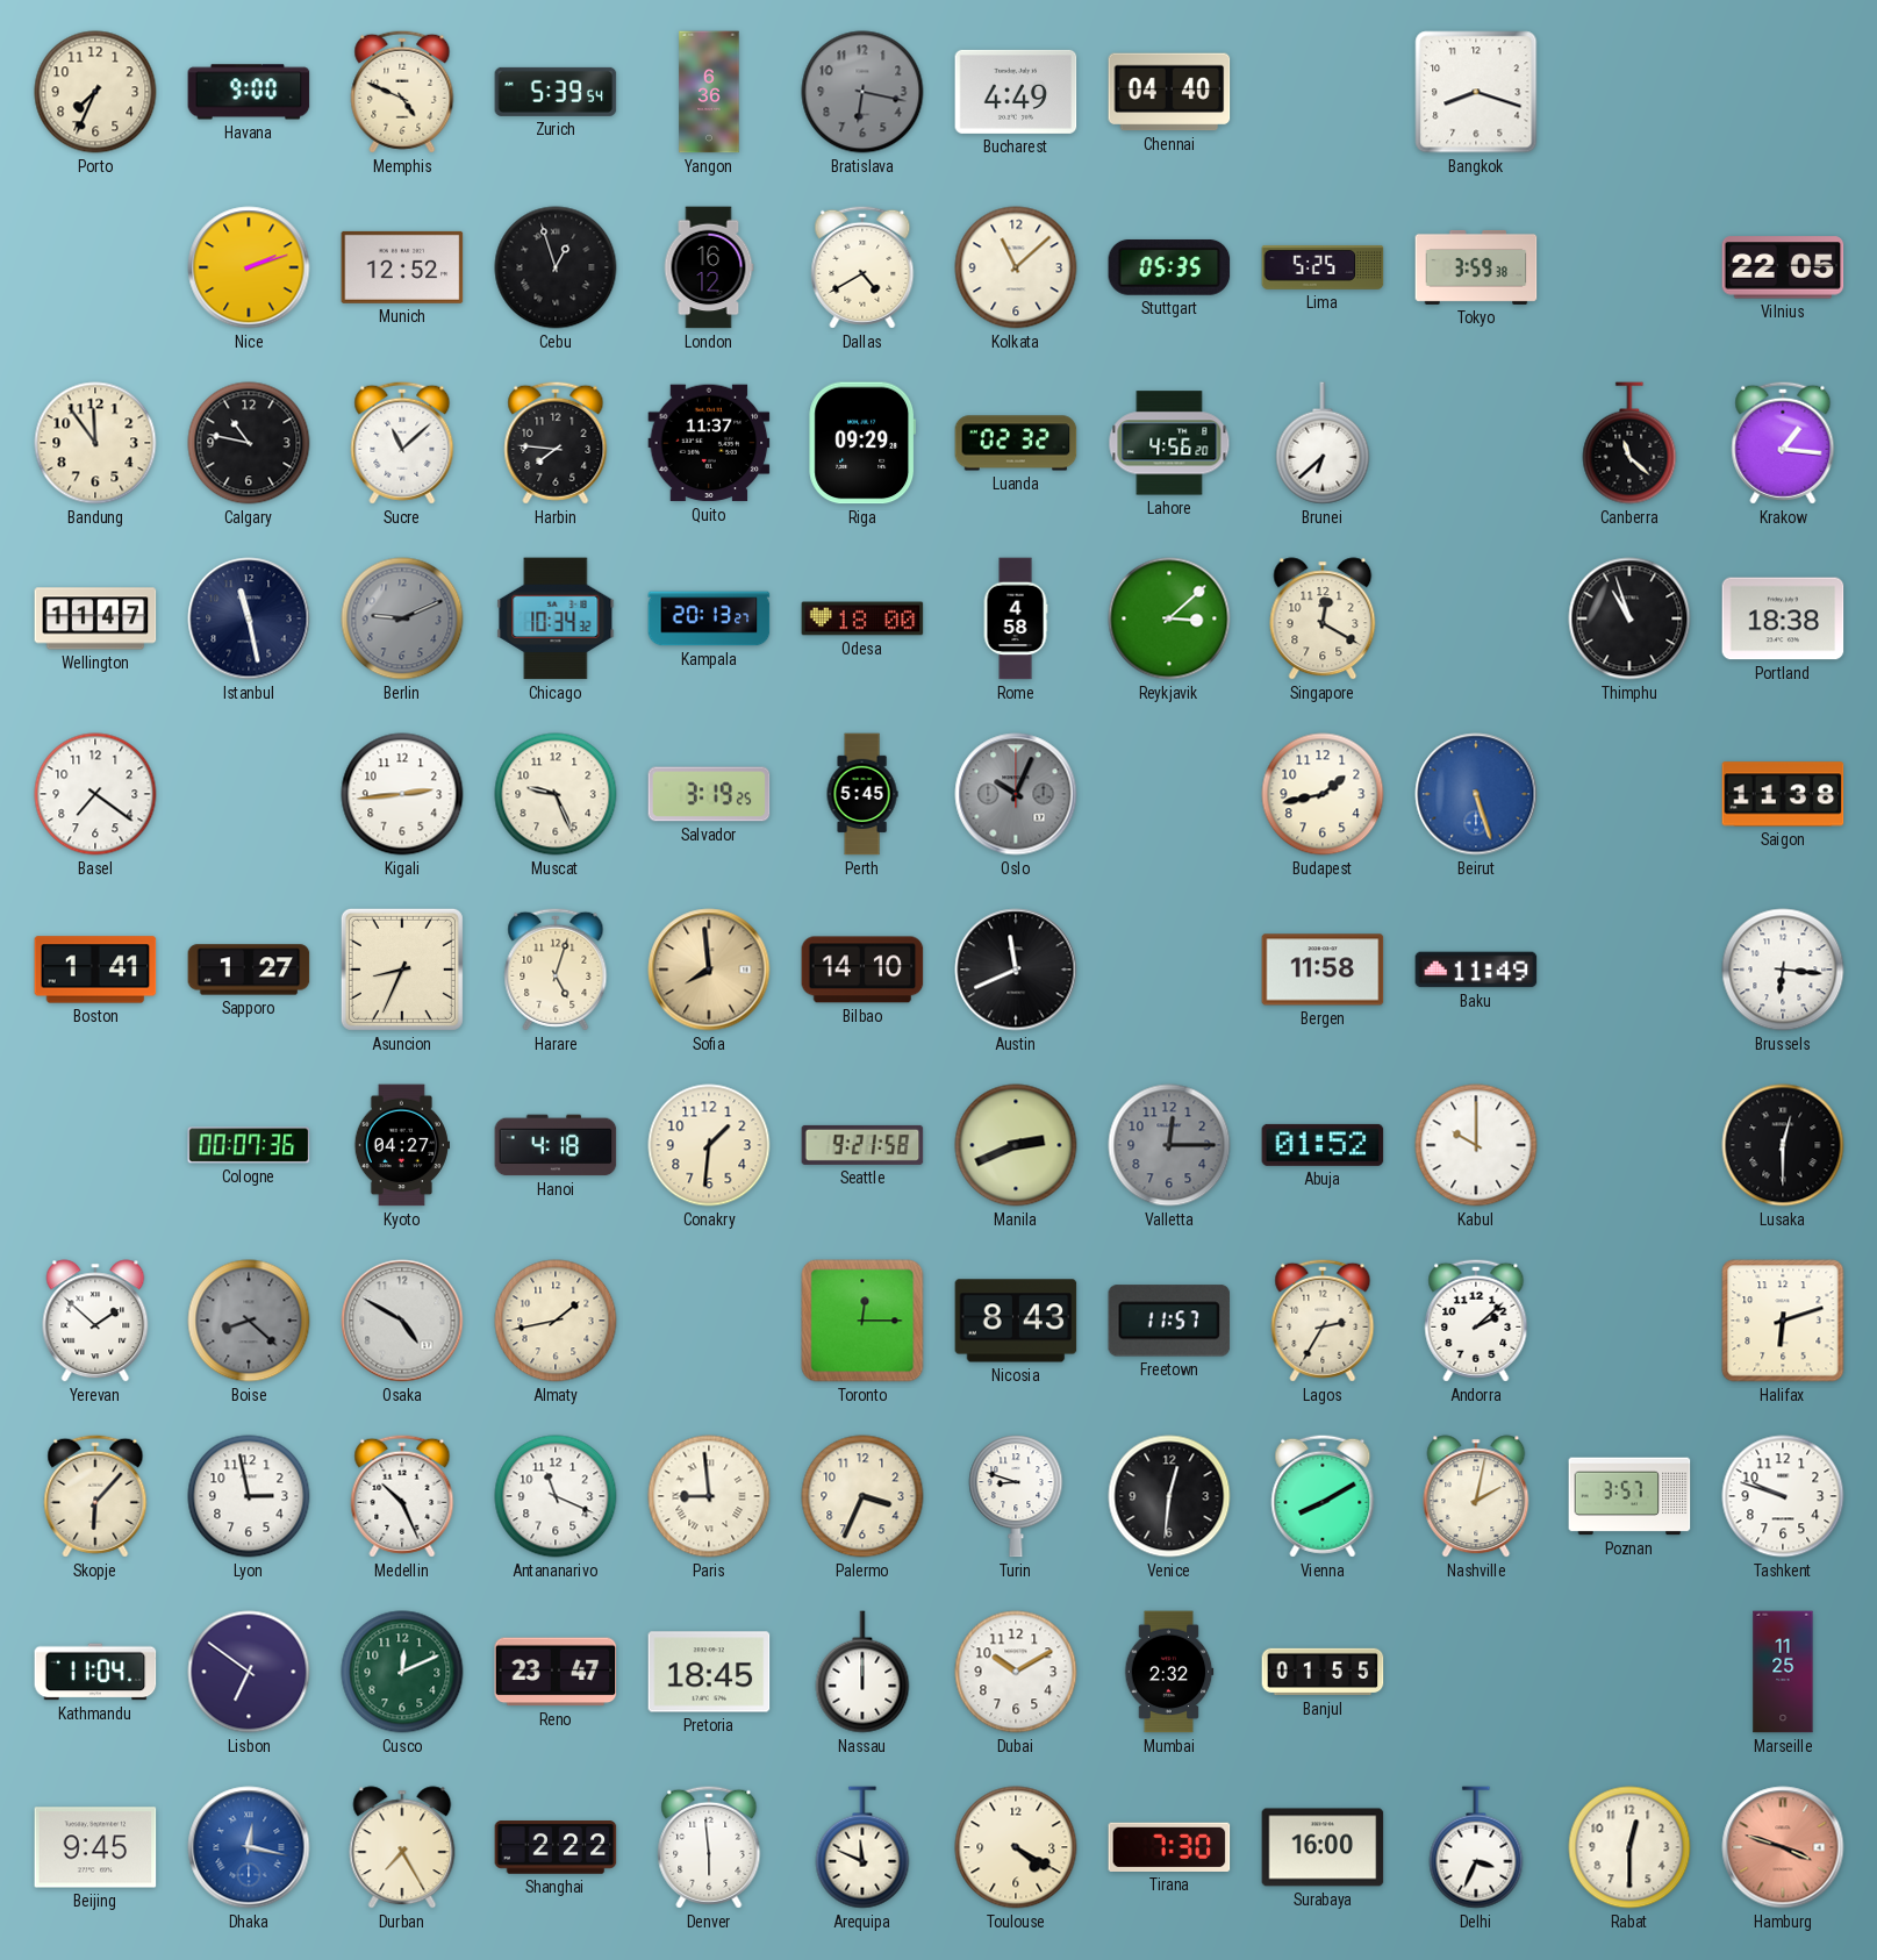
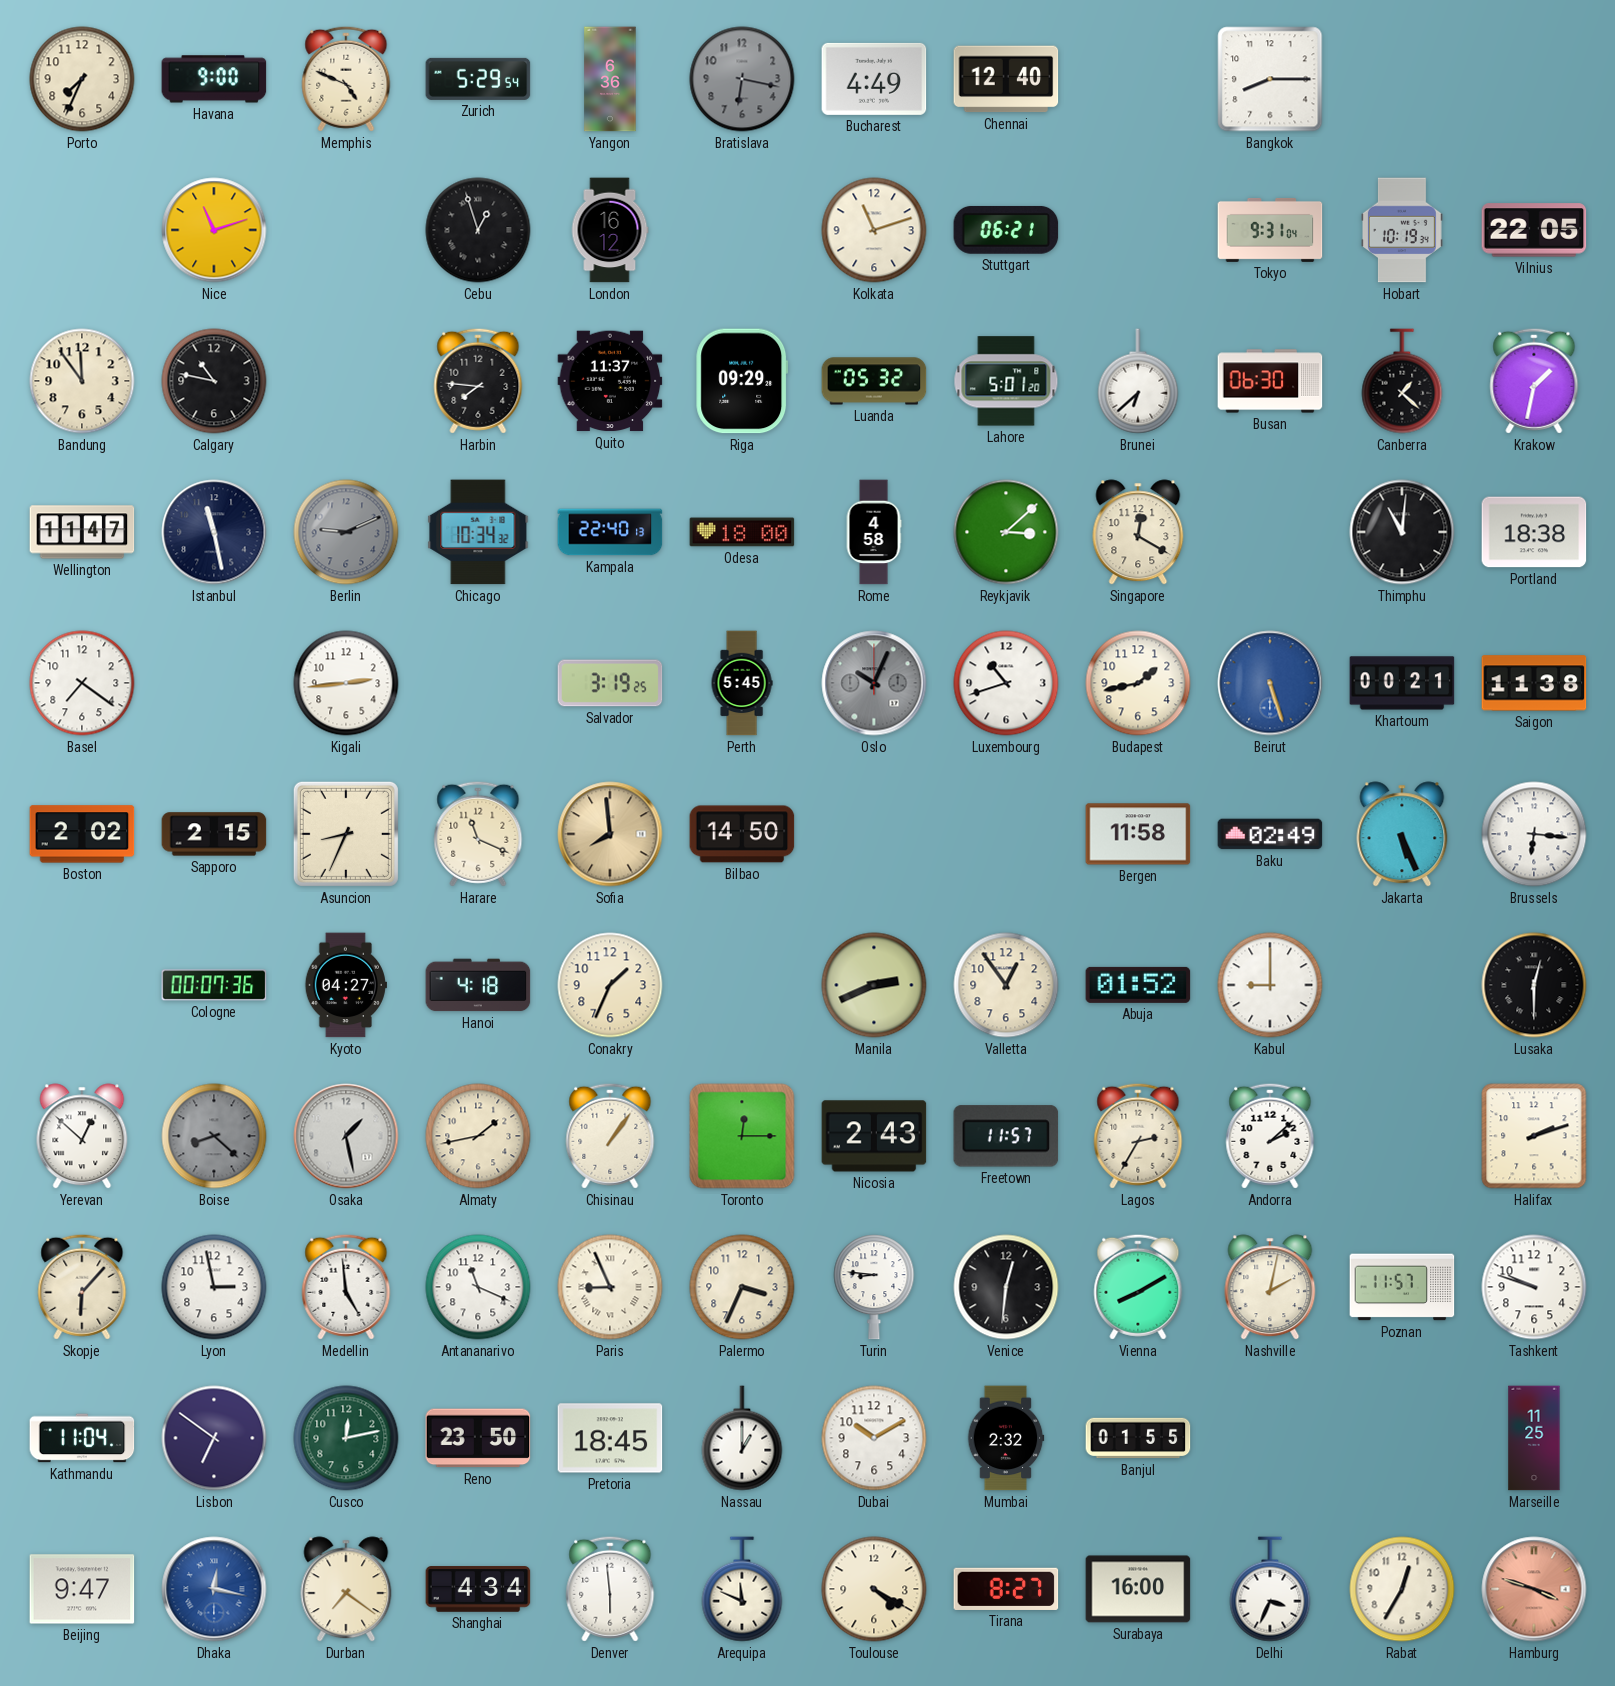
Zurich: 5:39 -> 5:29
Chennai: 04:40 -> 12:40
Bangkok: 8:18 -> 8:15
Nice: 2:12 -> 11:12
Munich: 12:52 -> none
Dallas: 4:40 -> none
Kolkata: 11:08 -> 11:12
Stuttgart: 05:35 -> 06:21
Lima: 5:25 -> none
Tokyo: 3:59 -> 9:31
Hobart: none -> 10:19
Sucre: 11:08 -> none
Luanda: 02:32 -> 05:32
Lahore: 4:56 -> 5:01
Busan: none -> 06:30
Canberra: 11:22 -> 1:22
Krakow: 1:16 -> 1:32
Kampala: 20:13 -> 22:40
Thimphu: 10:57 -> 11:01
Muscat: 9:26 -> none
Luxembourg: none -> 10:42
Khartoum: none -> 00:21
Boston: 1:41 -> 2:02
Sapporo: 1:27 -> 2:15
Harare: 5:03 -> 11:19
Bilbao: 14:10 -> 14:50
Austin: 11:41 -> none
Baku: 11:49 -> 02:49
Jakarta: none -> 5:26
Conakry: 1:31 -> 1:34
Seattle: 9:21 -> none
Valletta: 12:15 -> 12:54
Valletta dial: grey -> cream
Kabul: 10:00 -> 9:00
Yerevan: 1:52 -> 12:52
Osaka: 4:50 -> 1:28
Chisinau: none -> 1:06
Nicosia: 8:43 -> 2:43
Halifax: 6:12 -> 2:12
Medellin: 10:26 -> 4:59
Paris: 8:59 -> 8:56
Turin: 8:48 -> 8:46
Poznan: 3:57 -> 11:57
Cusco: 12:11 -> 12:13
Reno: 23:47 -> 23:50
Nassau: 12:00 -> 1:00
Beijing: 9:45 -> 9:47
Durban: 7:25 -> 7:21
Shanghai: 2:22 -> 4:34
Tirana: 7:30 -> 8:27
Rabat: 12:30 -> 12:35
